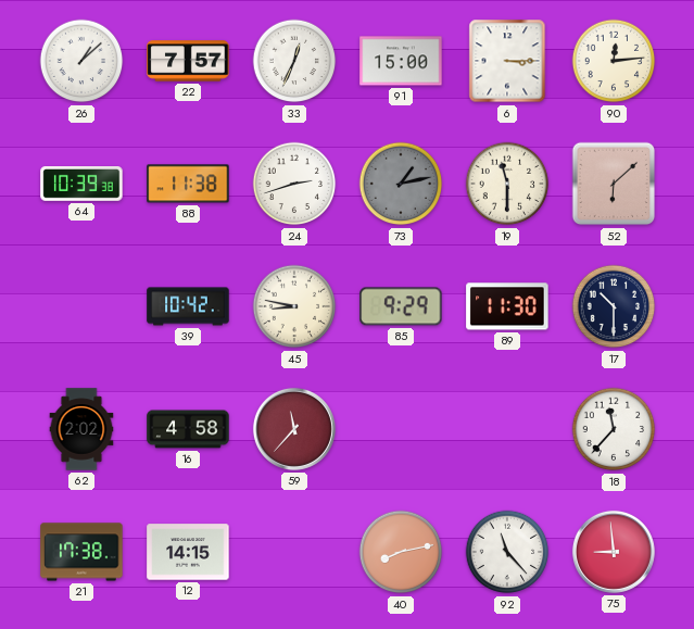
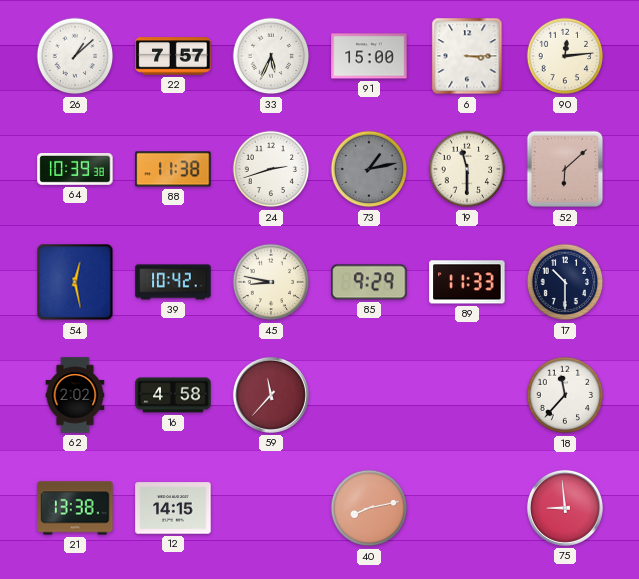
33: 12:34 -> 5:34
54: none -> 12:28
89: 11:30 -> 11:33
21: 17:38 -> 13:38
92: 11:23 -> none
